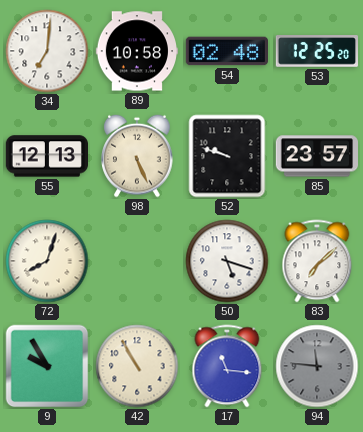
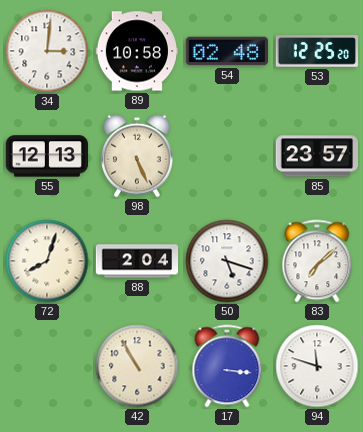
34: 7:01 -> 3:01
52: 9:48 -> none
88: none -> 2:04
9: 9:55 -> none
17: 11:16 -> 3:16
94: 11:46 -> 11:48
94 dial: grey -> white
